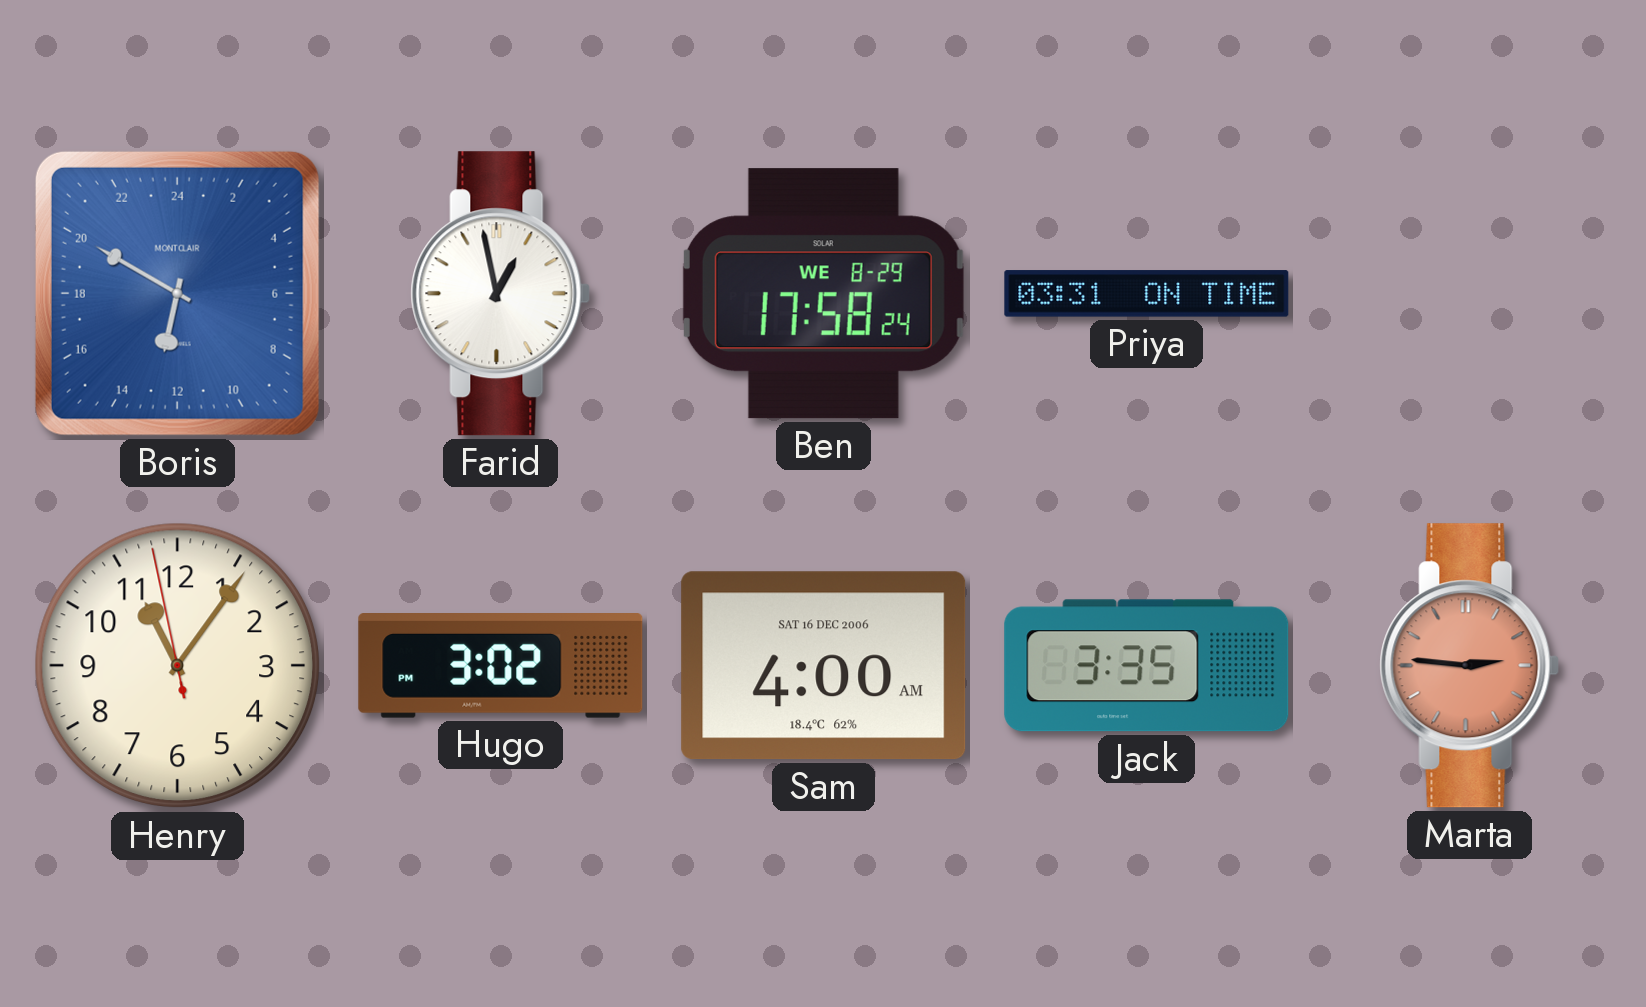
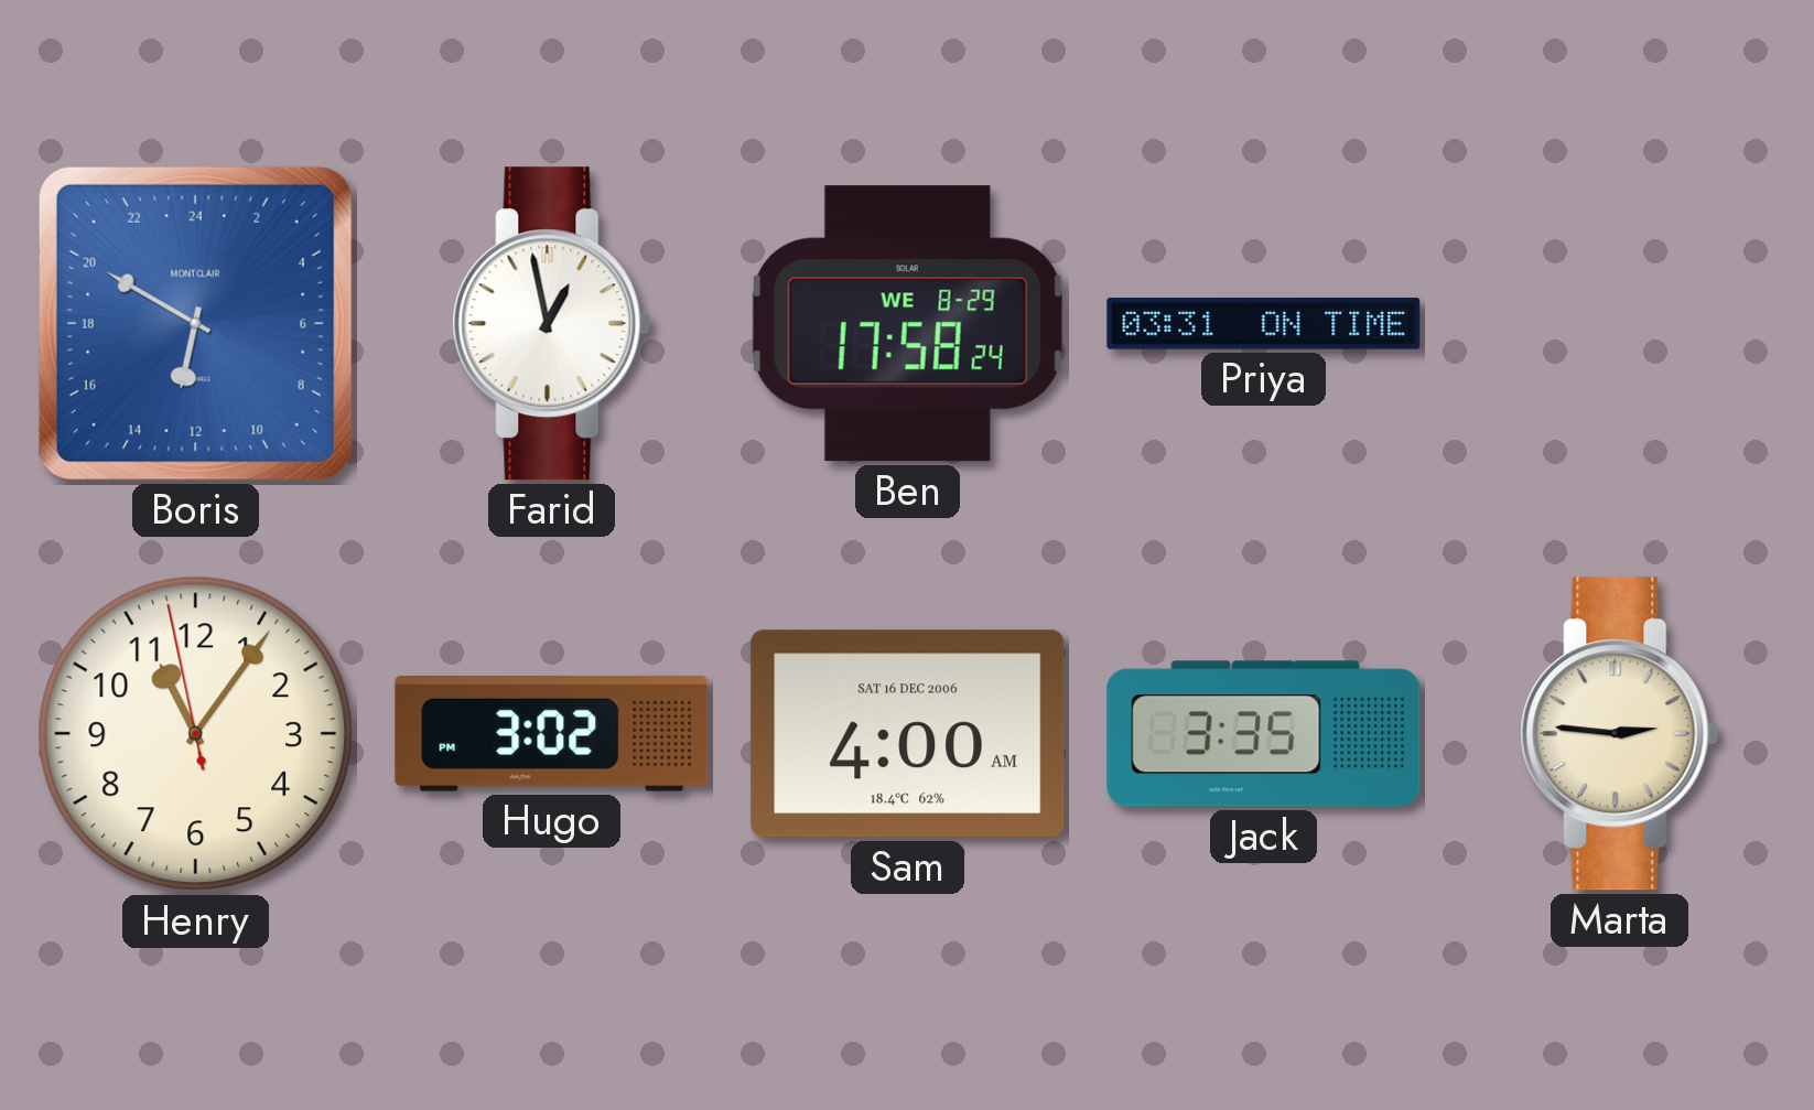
Marta dial: salmon -> cream
